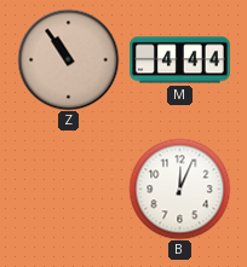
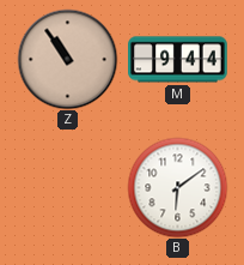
M: 4:44 -> 9:44
B: 12:04 -> 6:09
